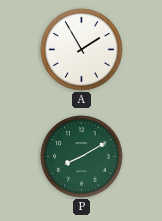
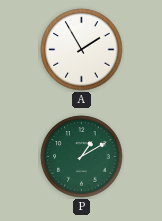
P: 8:10 -> 1:10
